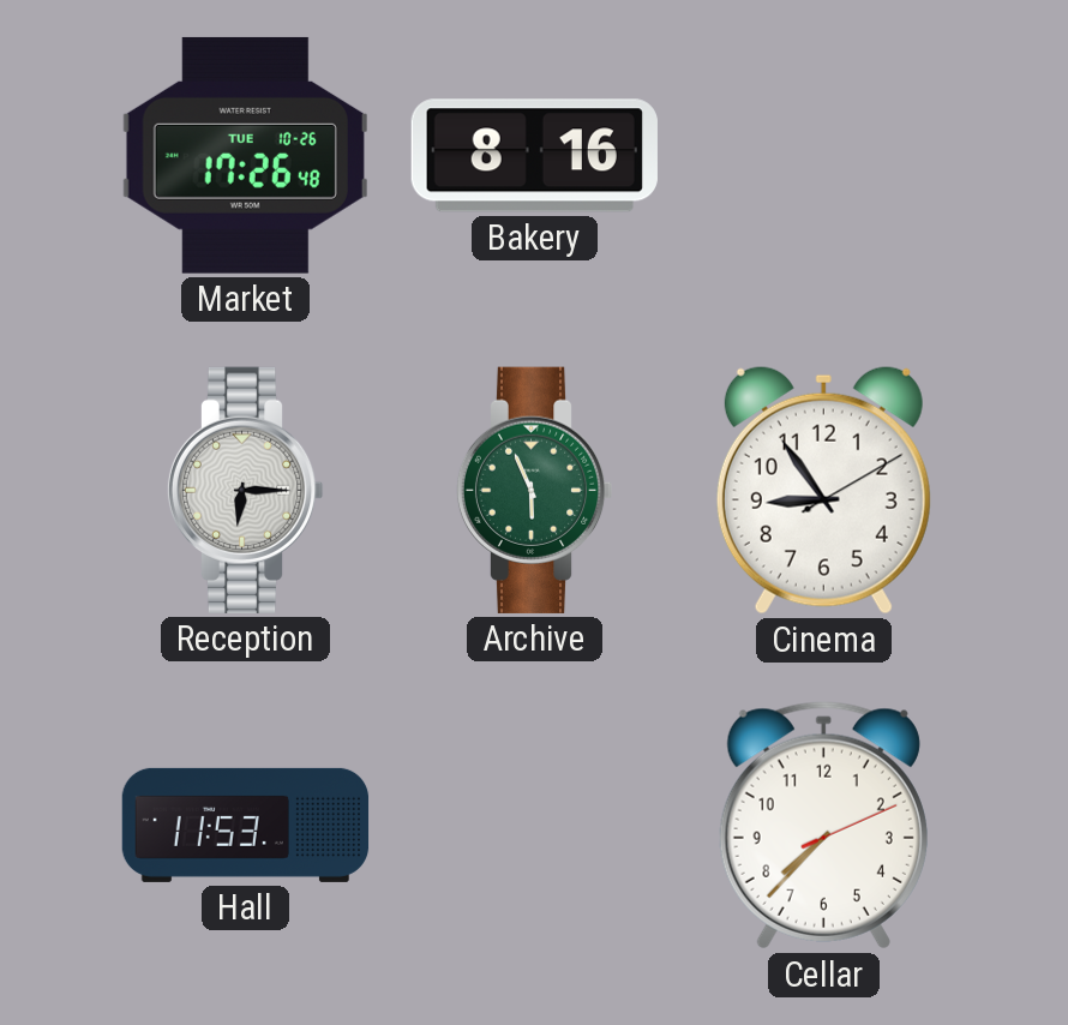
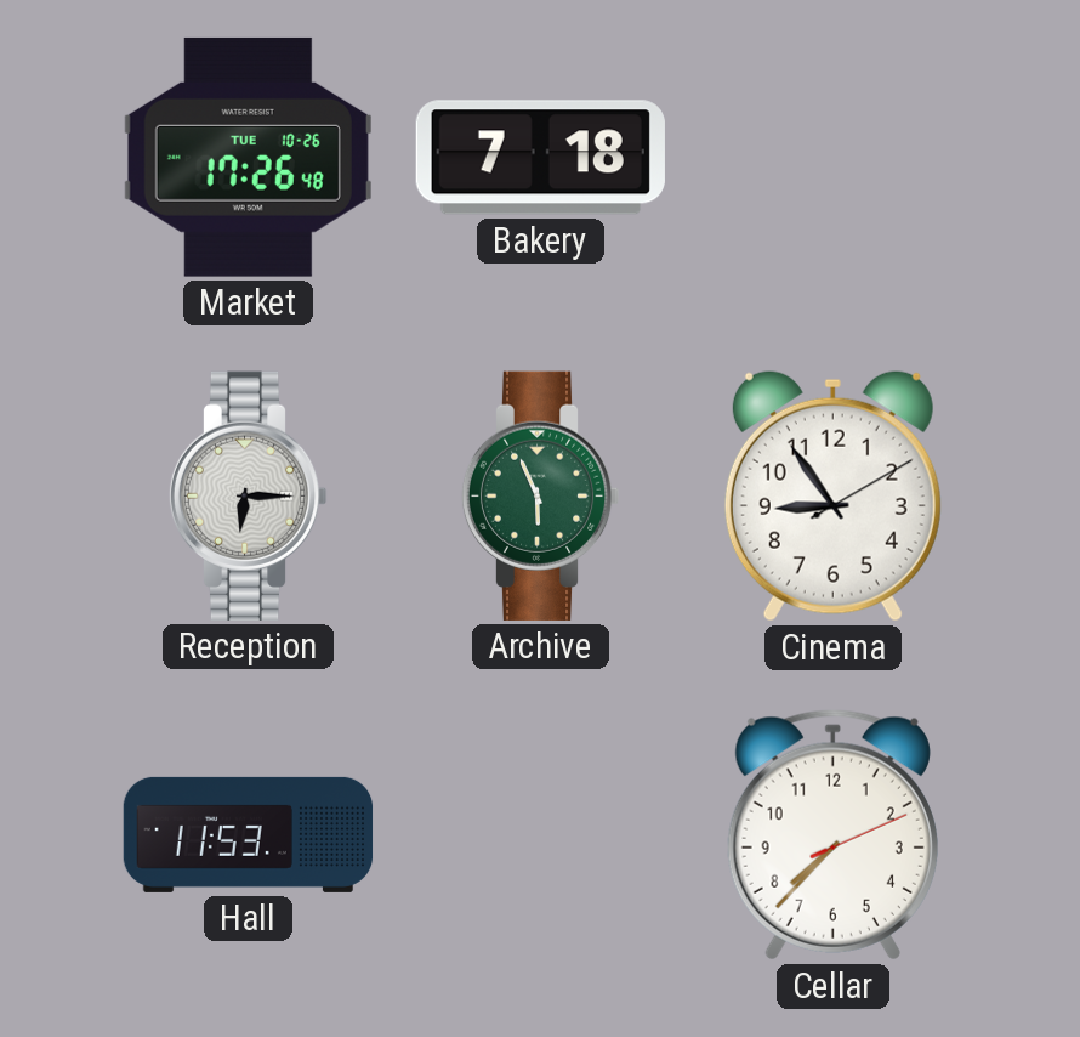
Bakery: 8:16 -> 7:18
